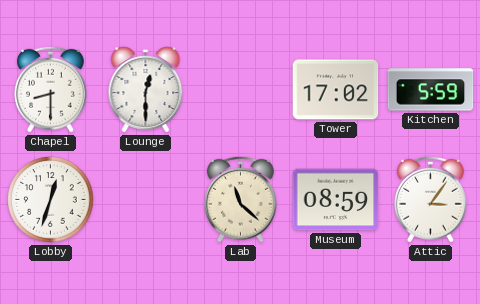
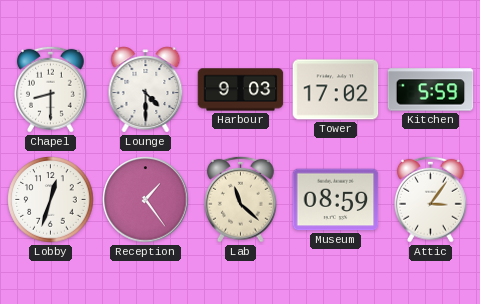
Lounge: 12:30 -> 4:30
Harbour: none -> 9:03
Reception: none -> 1:24
